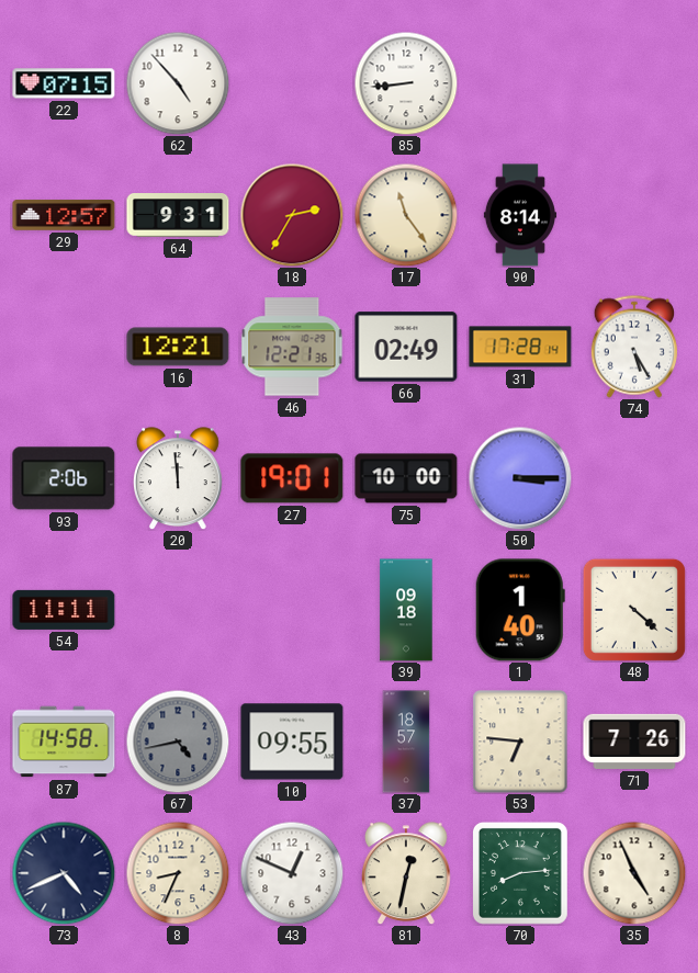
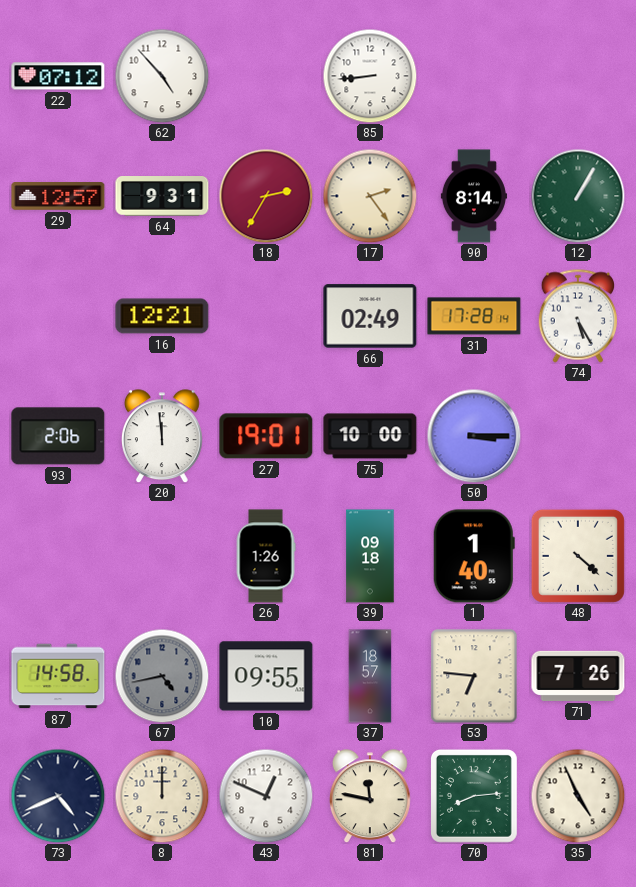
22: 07:15 -> 07:12
17: 11:24 -> 2:24
12: none -> 1:05
46: 12:21 -> none
54: 11:11 -> none
26: none -> 1:26
8: 8:34 -> 12:00
81: 12:32 -> 11:47
